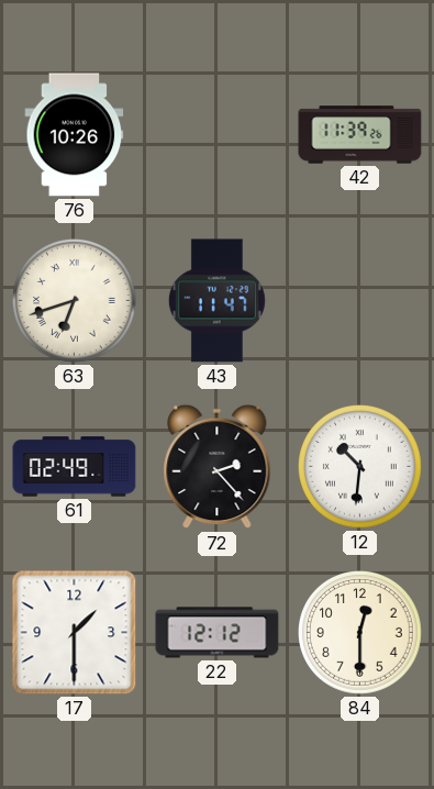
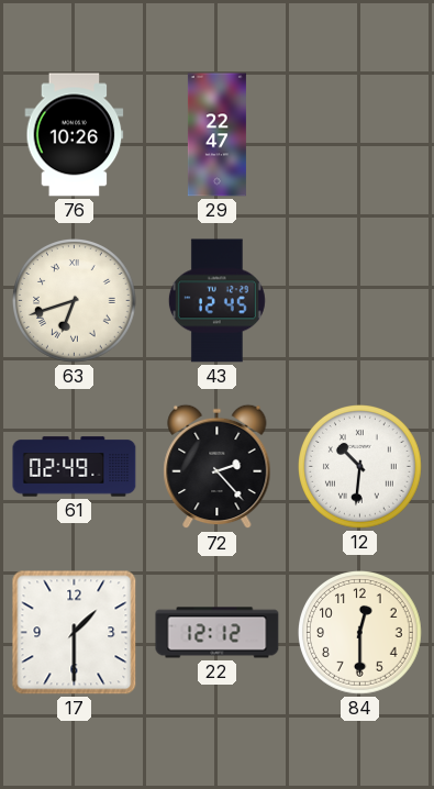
29: none -> 22:47
42: 11:39 -> none
43: 11:47 -> 12:45
